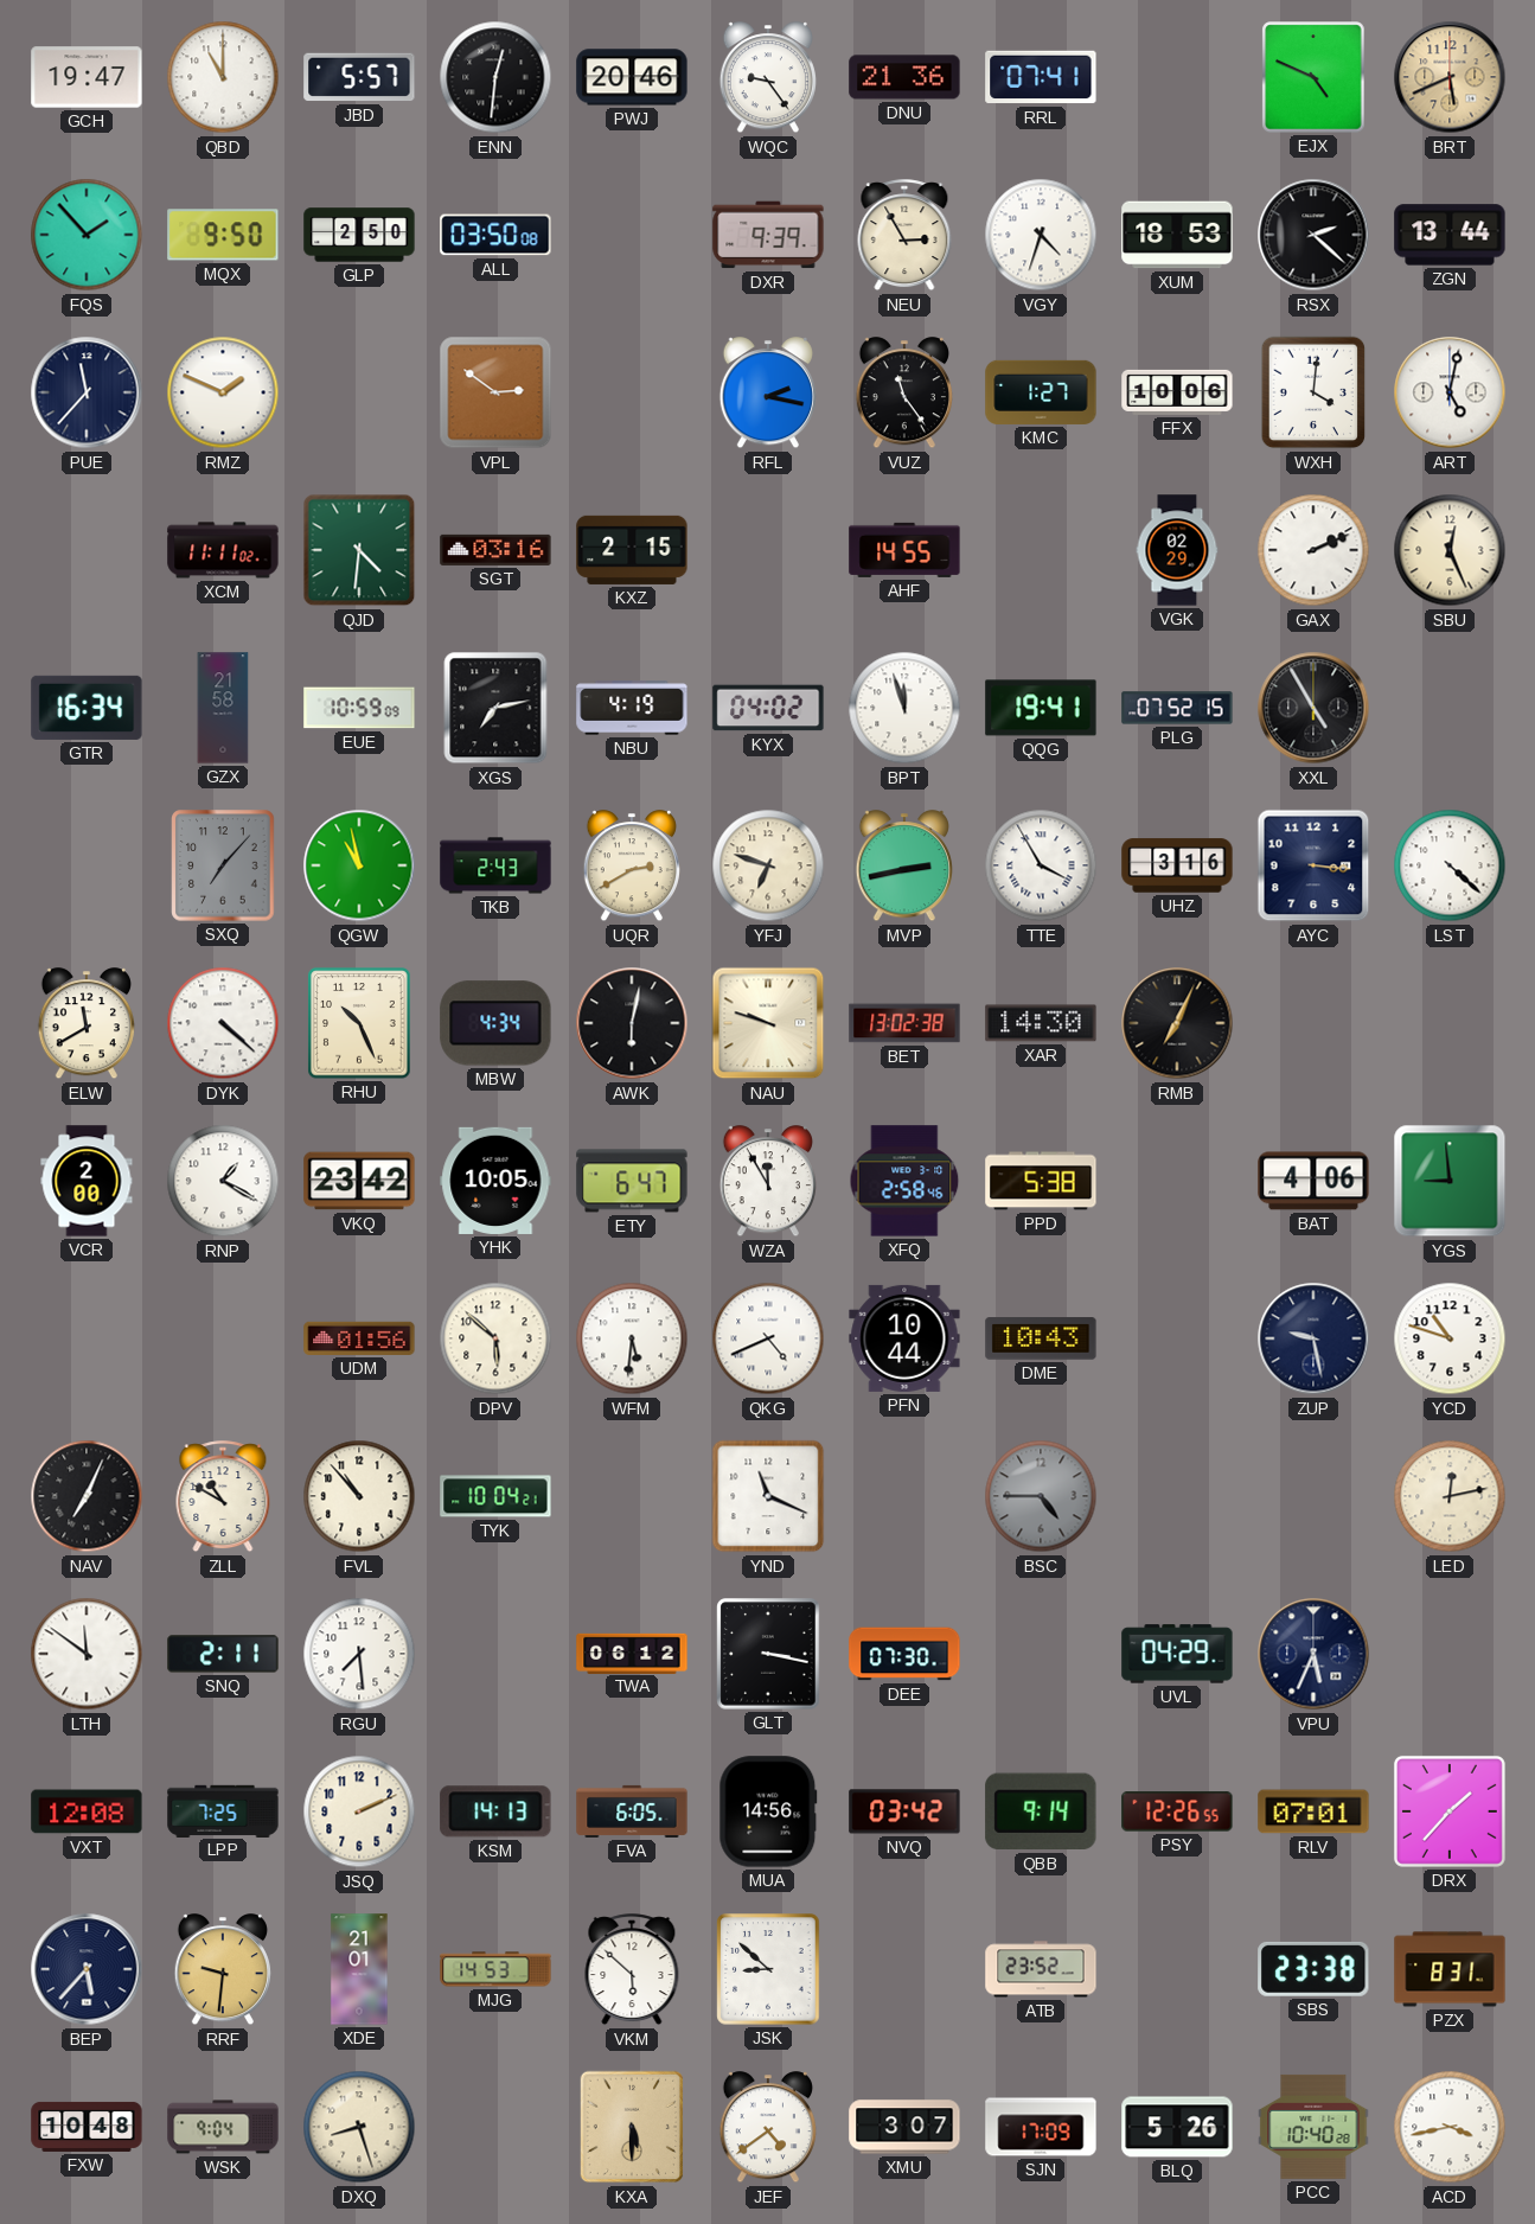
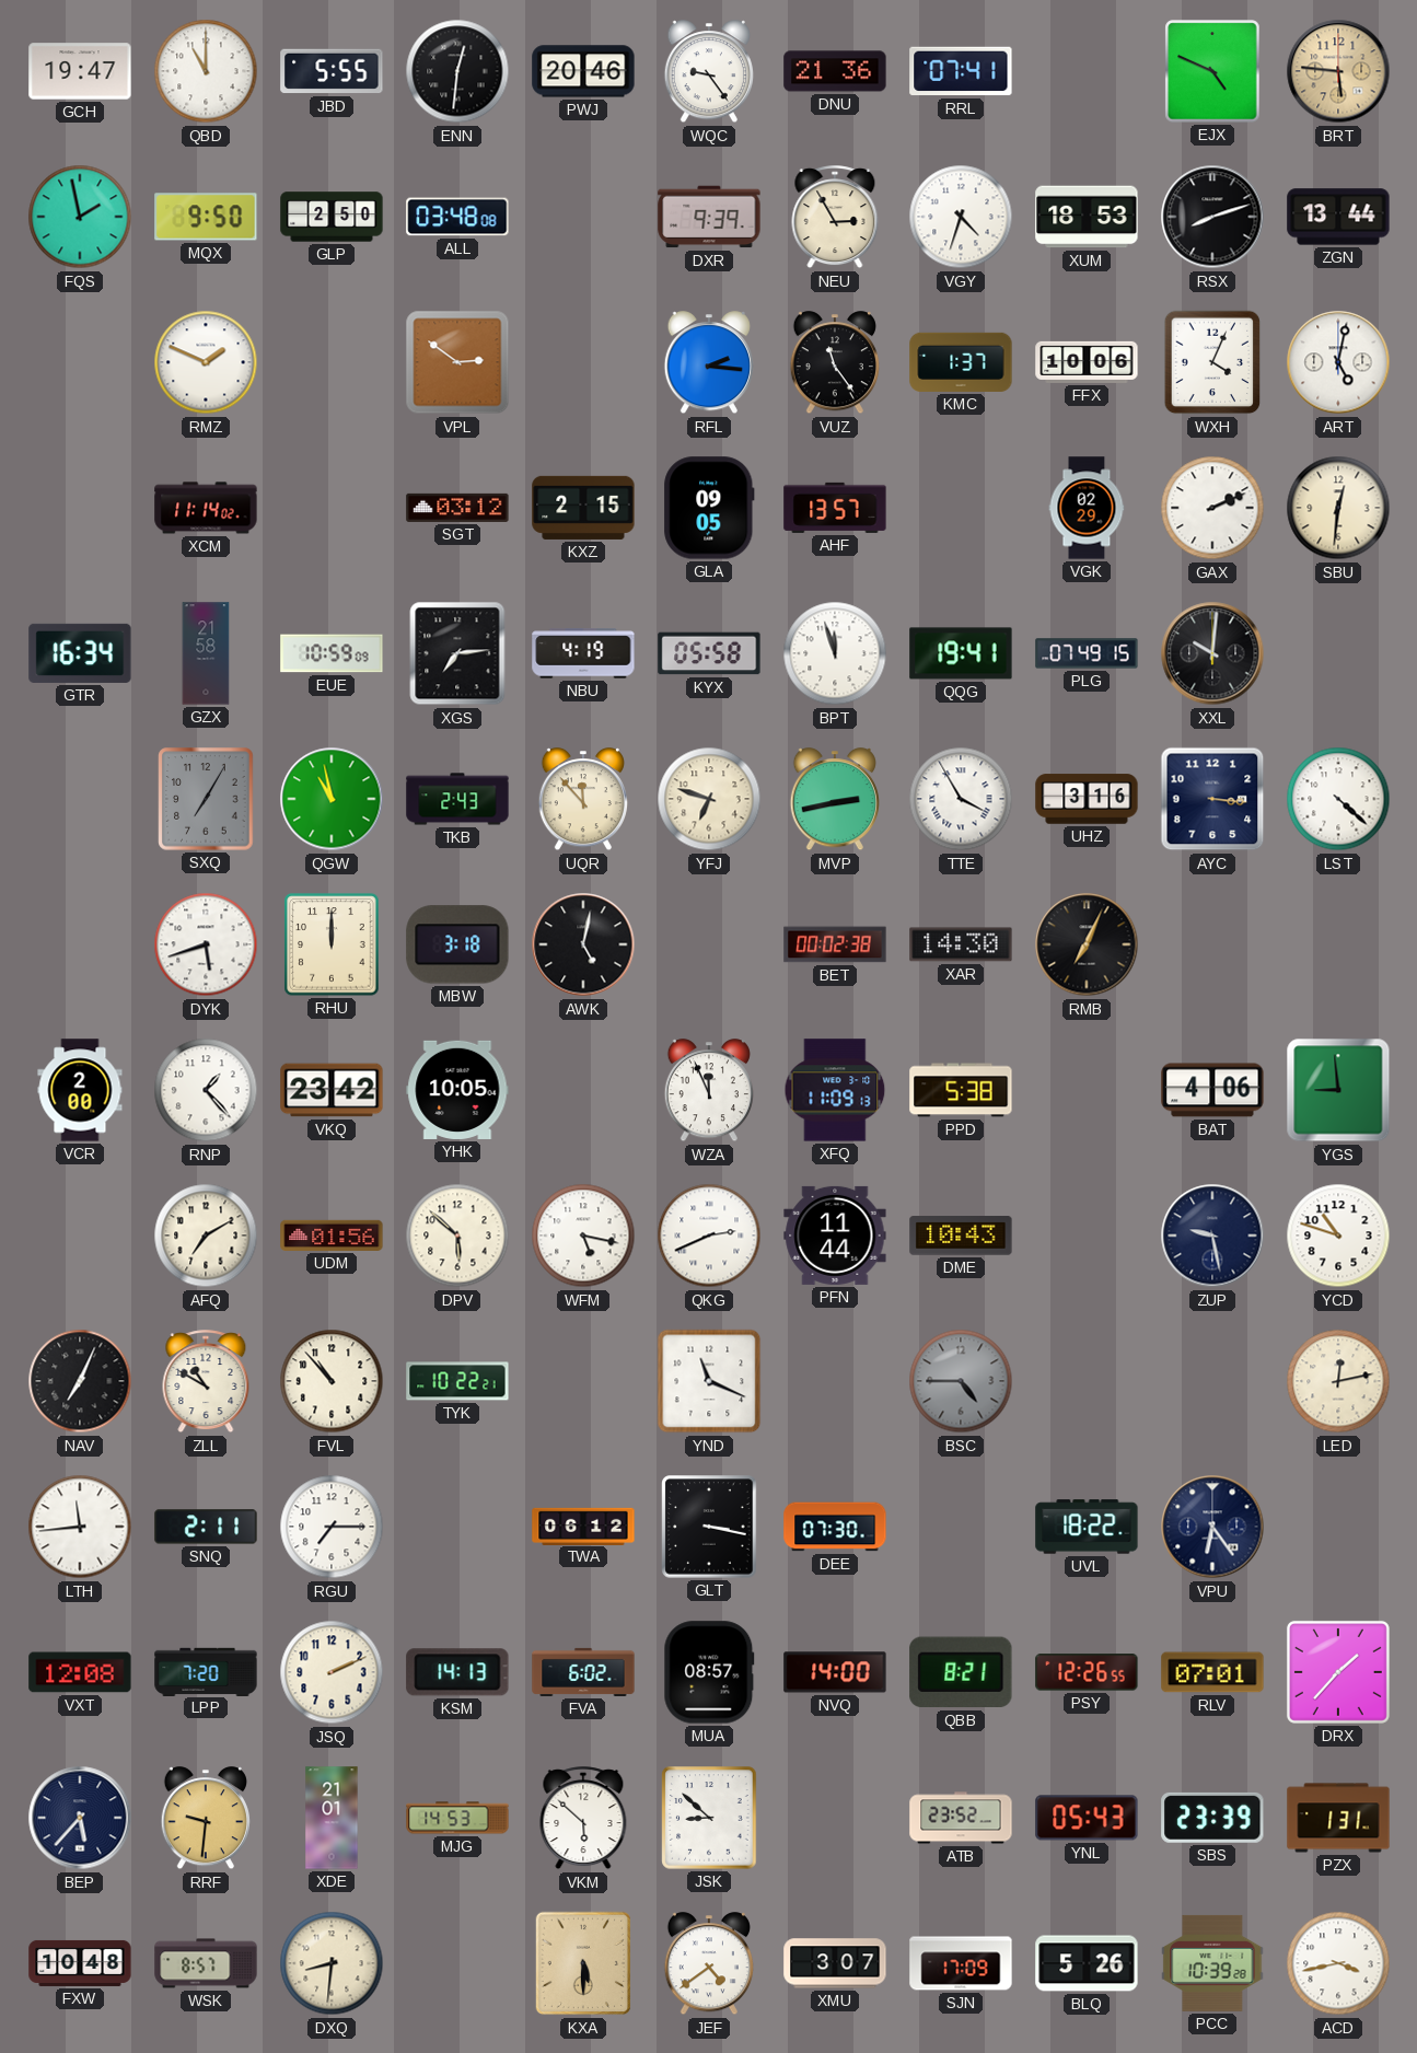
JBD: 5:57 -> 5:55
BRT: 5:41 -> 5:46
FQS: 1:53 -> 1:58
ALL: 03:50 -> 03:48
RSX: 2:22 -> 8:12
PUE: 11:37 -> none
RFL: 2:17 -> 2:16
KMC: 1:27 -> 1:37
WXH: 4:01 -> 4:04
XCM: 11:11 -> 11:14
QJD: 4:31 -> none
SGT: 03:16 -> 03:12
GLA: none -> 09:05
AHF: 14:55 -> 13:57
SBU: 12:26 -> 12:31
XGS: 7:13 -> 7:14
KYX: 04:02 -> 05:58
PLG: 07:52 -> 07:49
XXL: 4:55 -> 10:01
SXQ: 7:07 -> 7:05
UQR: 2:40 -> 11:53
ELW: 11:40 -> none
DYK: 4:22 -> 5:42
RHU: 10:26 -> 12:00
MBW: 4:34 -> 3:18
AWK: 6:02 -> 5:02
NAU: 9:48 -> none
BET: 13:02 -> 00:02
RNP: 1:20 -> 1:23
ETY: 6:47 -> none
WZA: 11:55 -> 11:56
XFQ: 2:58 -> 11:09
AFQ: none -> 7:10
WFM: 5:31 -> 5:17
QKG: 4:41 -> 2:41
PFN: 10:44 -> 11:44
TYK: 10:04 -> 10:22
LTH: 11:51 -> 11:44
RGU: 7:29 -> 7:15
UVL: 04:29 -> 18:22
VPU: 5:34 -> 6:24
LPP: 7:25 -> 7:20
FVA: 6:05 -> 6:02
MUA: 14:56 -> 08:57
NVQ: 03:42 -> 14:00
QBB: 9:14 -> 8:21
YNL: none -> 05:43
SBS: 23:38 -> 23:39
PZX: 8:31 -> 1:31
WSK: 9:04 -> 8:57
DXQ: 8:27 -> 8:31
PCC: 10:40 -> 10:39
